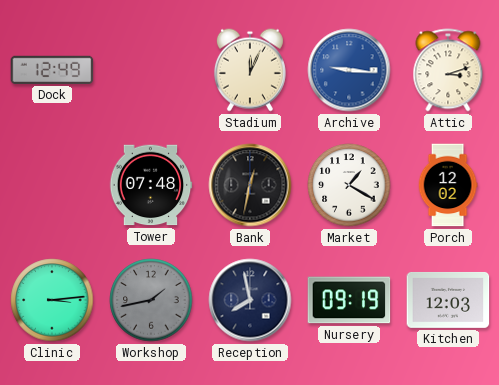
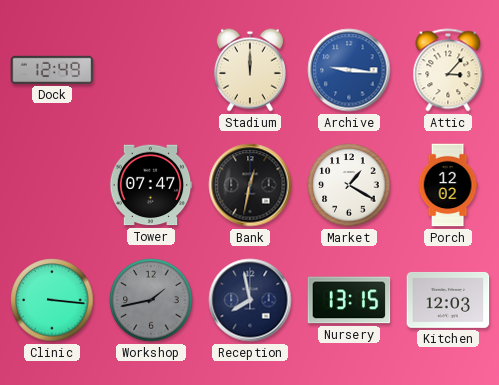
Stadium: 12:04 -> 12:00
Attic: 3:12 -> 3:07
Tower: 07:48 -> 07:47
Clinic: 3:14 -> 3:16
Nursery: 09:19 -> 13:15
